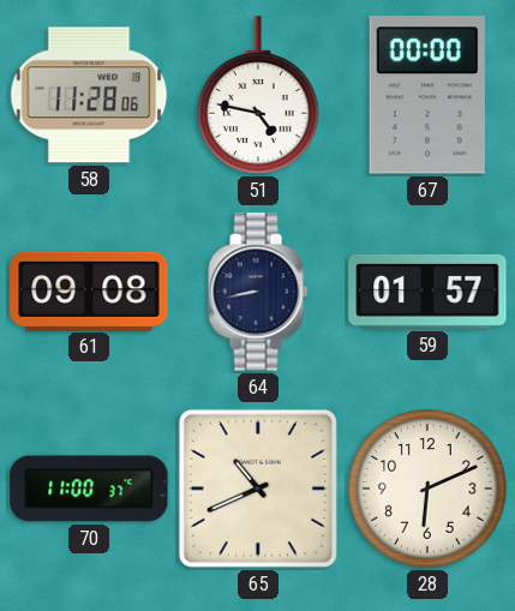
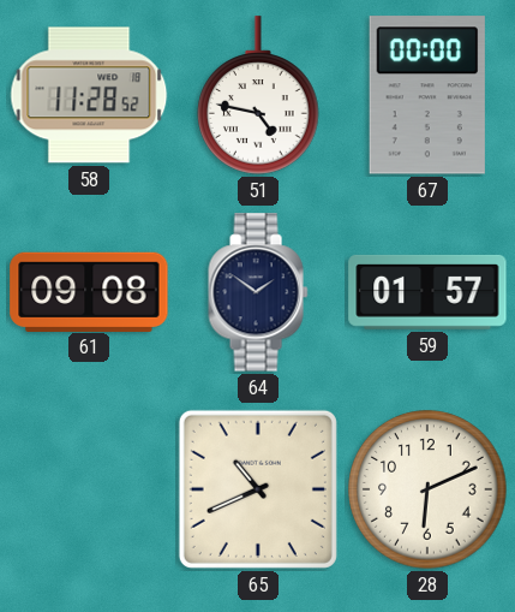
58: 11:28:06 -> 11:28:52
64: 8:43 -> 1:51
70: 11:00 -> none
